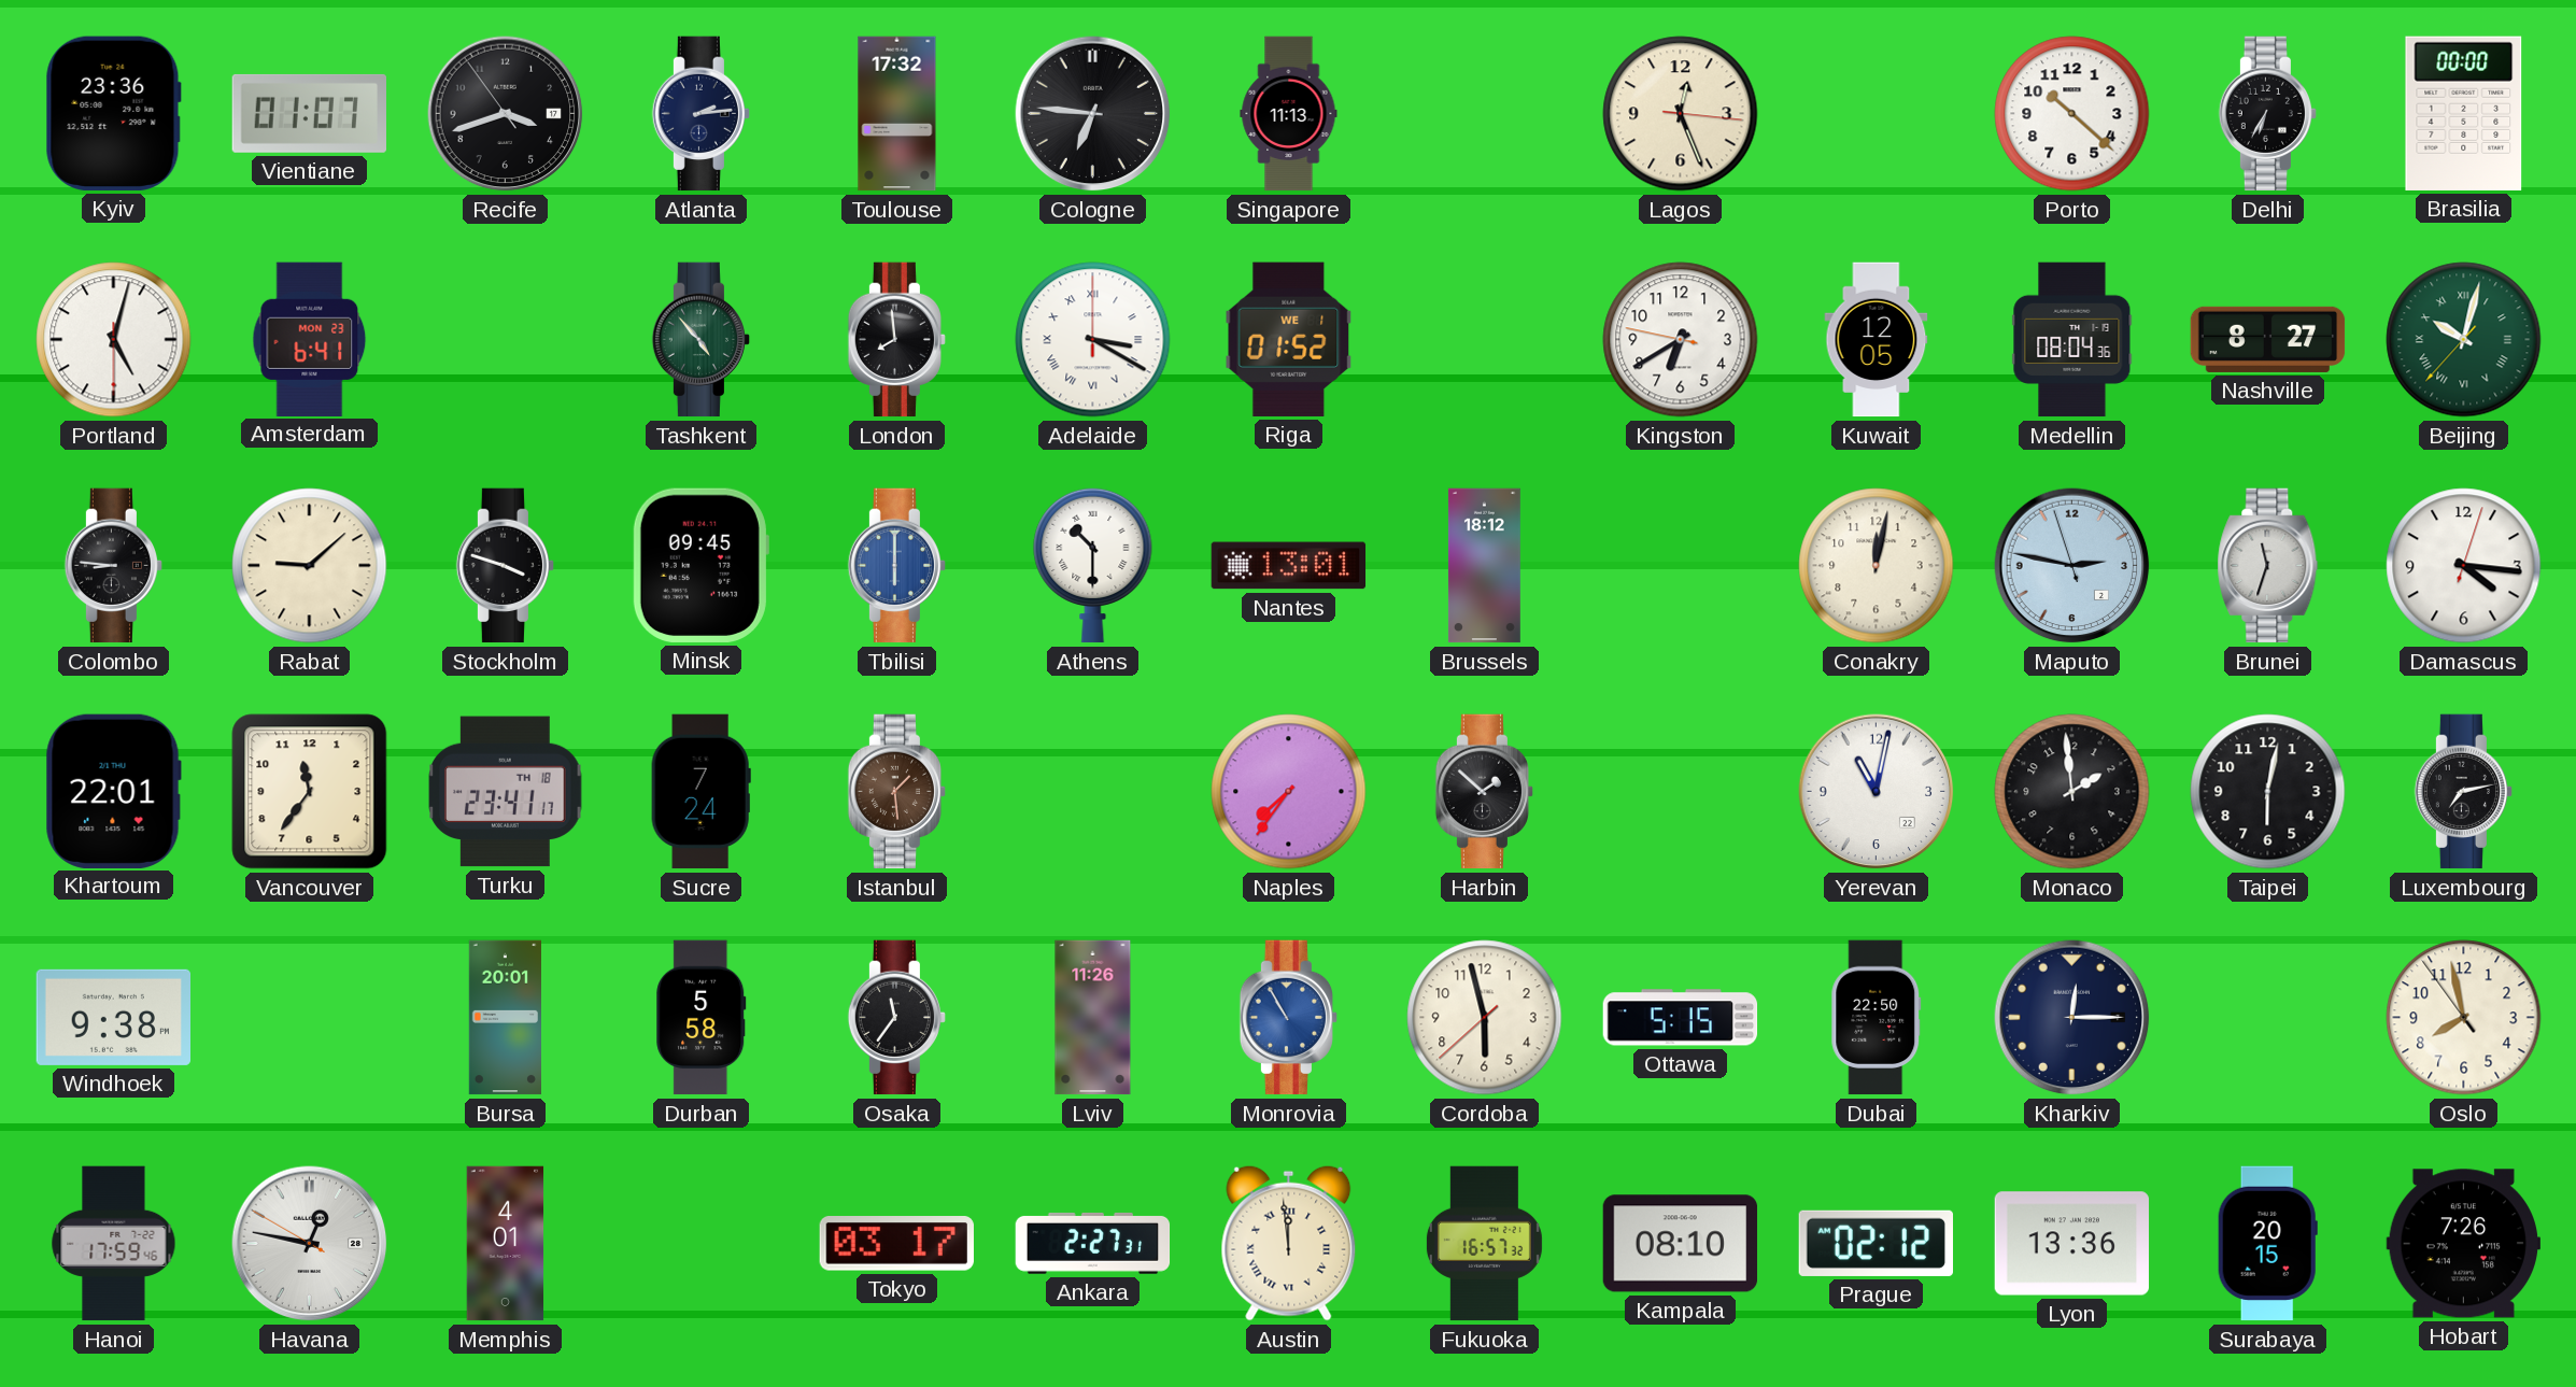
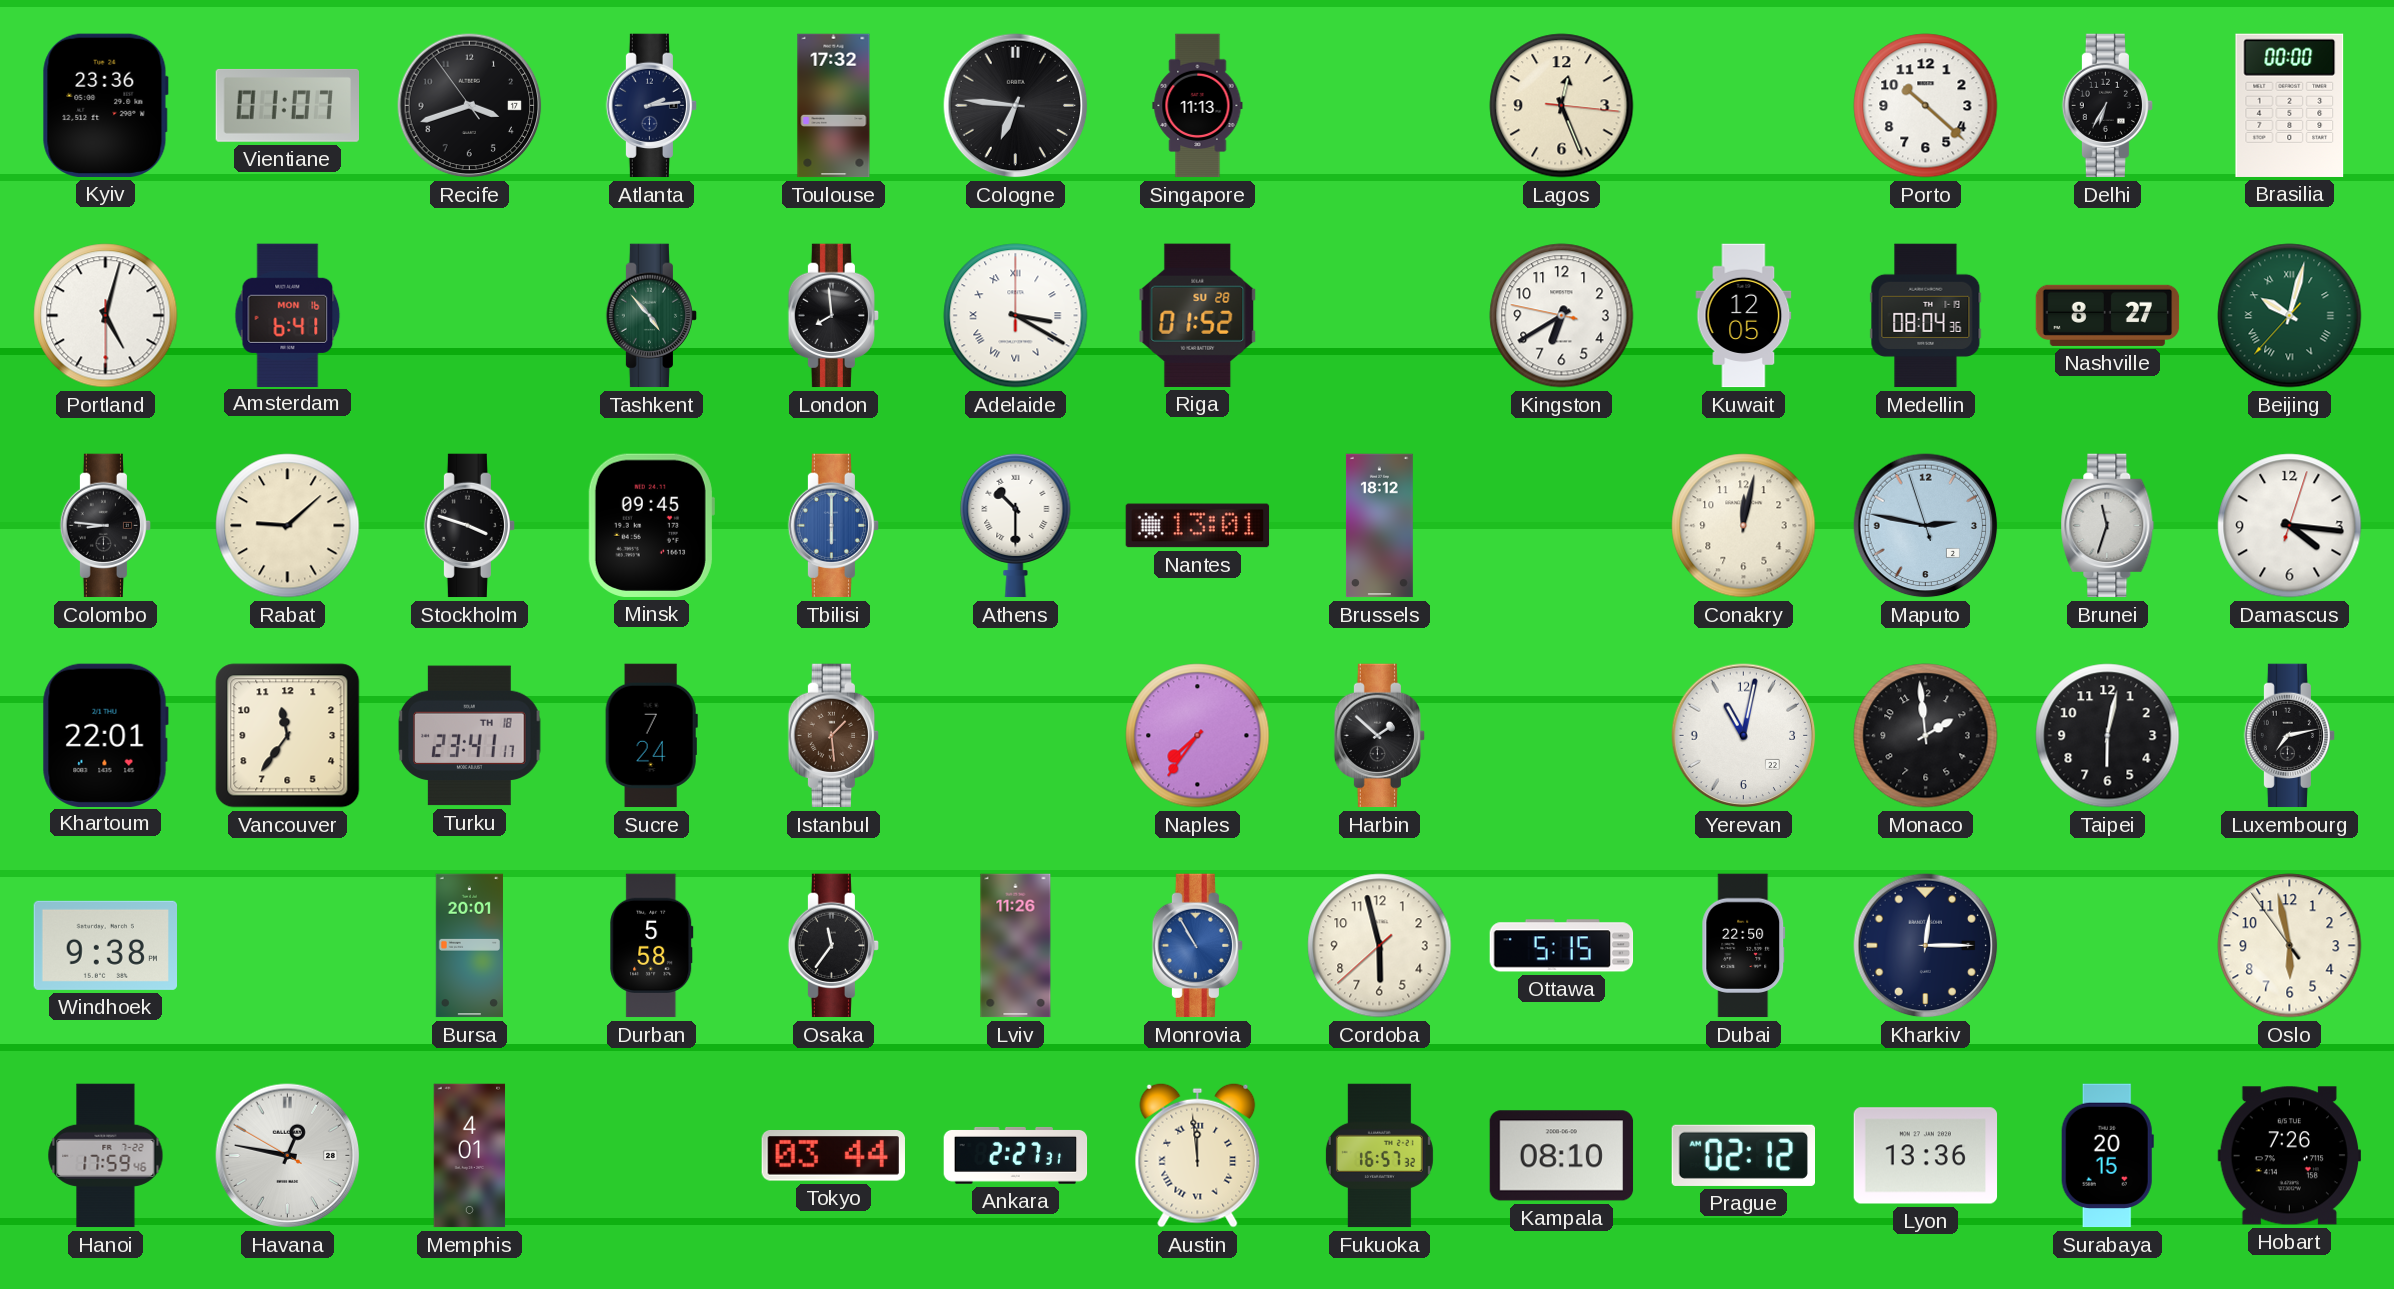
Amsterdam date: MON 23 -> MON 16
Riga date: WE 1 -> SU 28
Oslo: 7:57 -> 5:57
Tokyo: 03:17 -> 03:44
